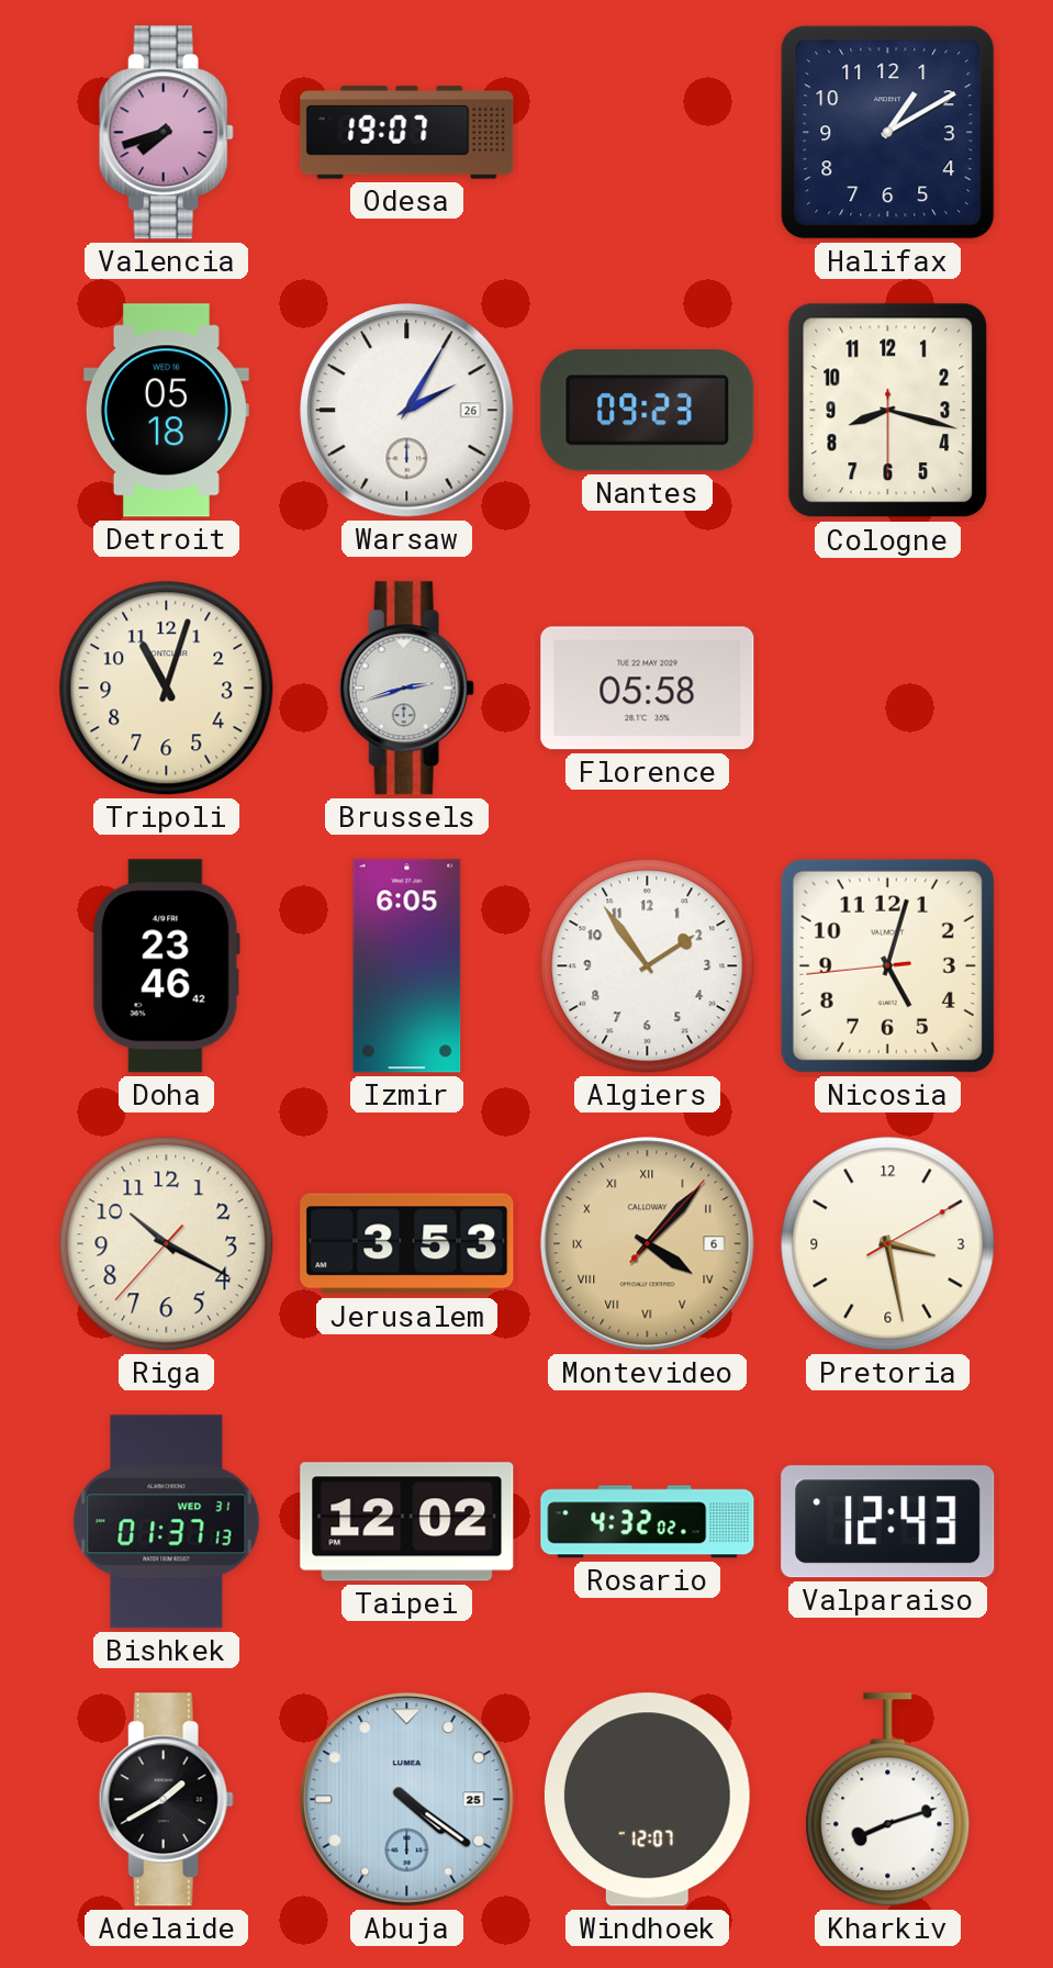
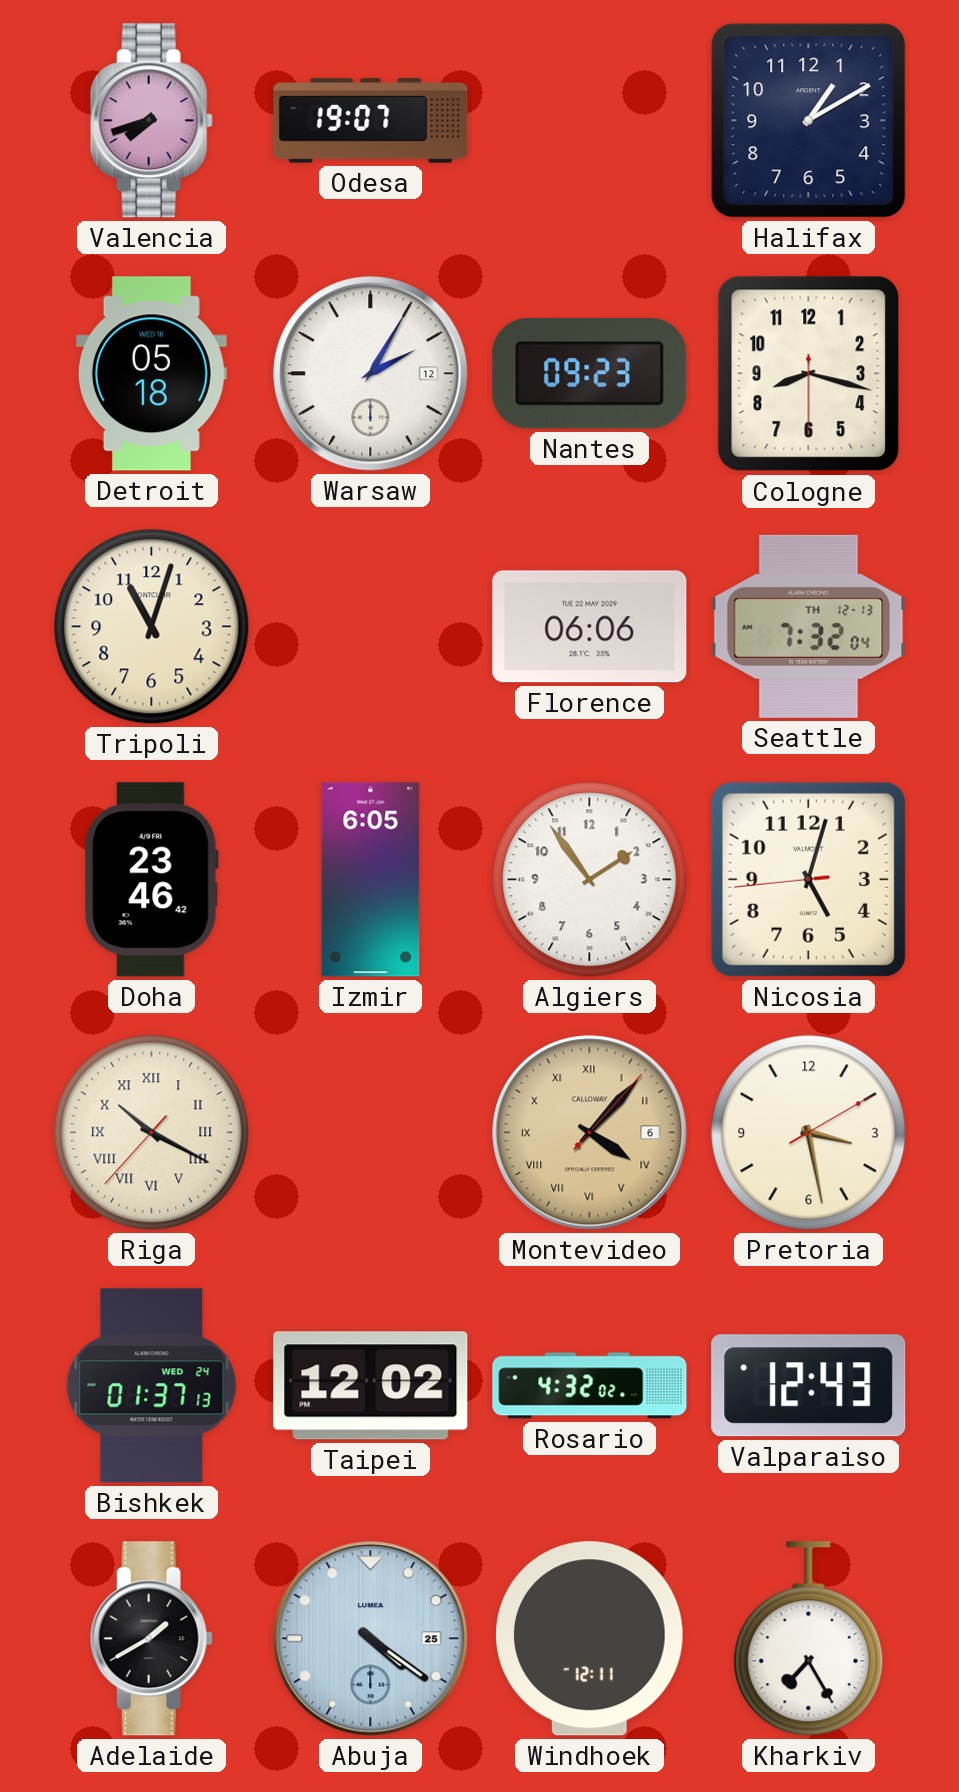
Warsaw date: 26 -> 12
Brussels: 2:42 -> none
Florence: 05:58 -> 06:06
Seattle: none -> 7:32
Riga numerals: Arabic -> Roman
Jerusalem: 3:53 -> none
Bishkek date: WED 31 -> WED 24
Windhoek: 12:07 -> 12:11
Kharkiv: 8:12 -> 7:25
